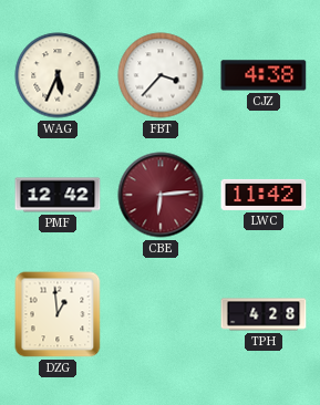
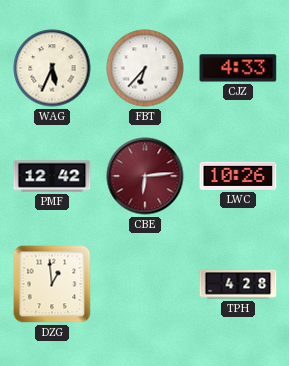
FBT: 3:37 -> 6:37
CJZ: 4:38 -> 4:33
LWC: 11:42 -> 10:26
